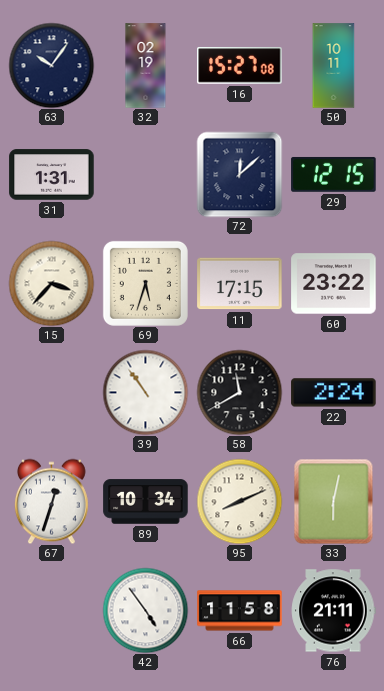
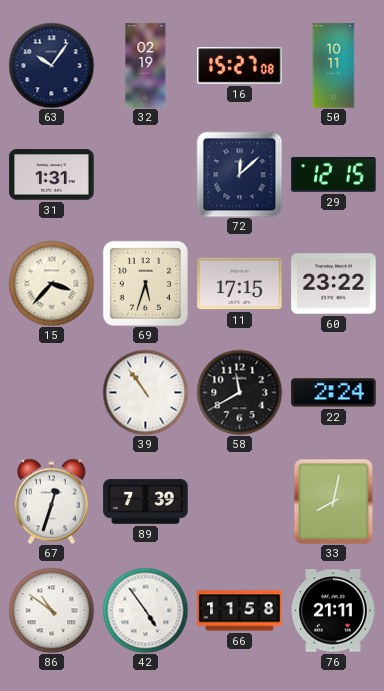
89: 10:34 -> 7:39
95: 8:11 -> none
33: 6:02 -> 8:02
86: none -> 10:51
